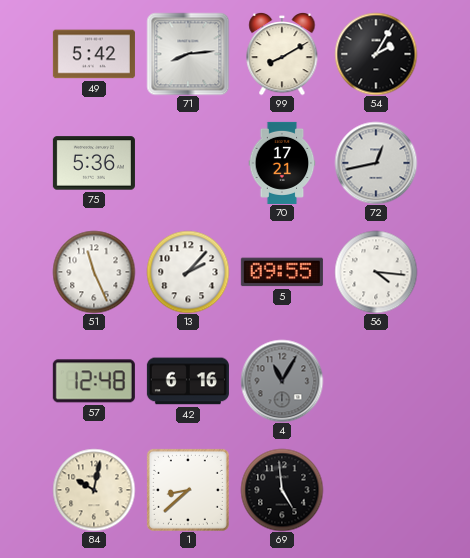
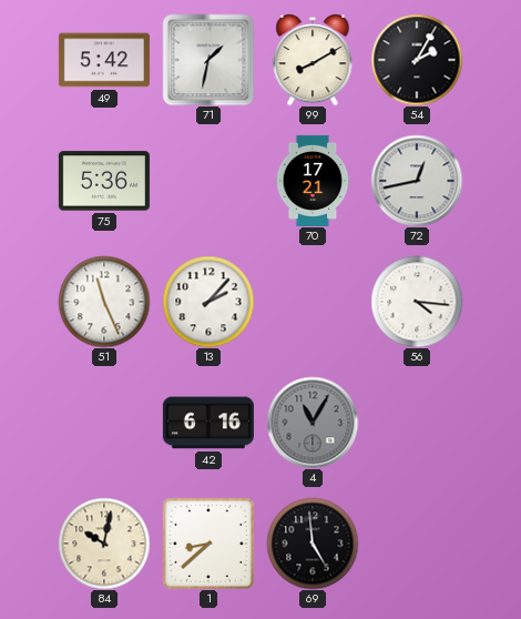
71: 8:14 -> 1:32
5: 09:55 -> none
57: 12:48 -> none
